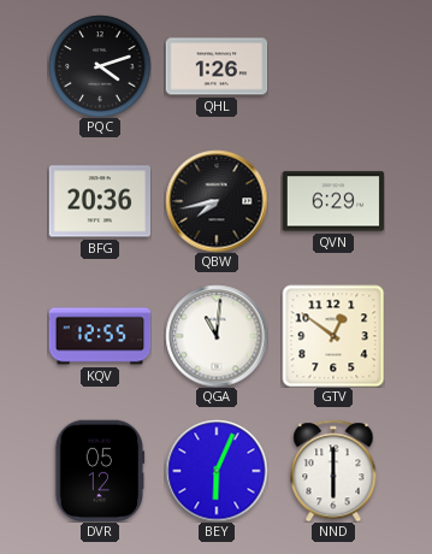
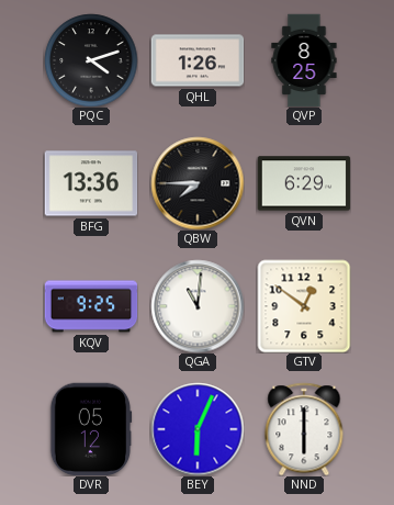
QVP: none -> 8:25
BFG: 20:36 -> 13:36
QBW: 7:43 -> 7:45
KQV: 12:55 -> 9:25
